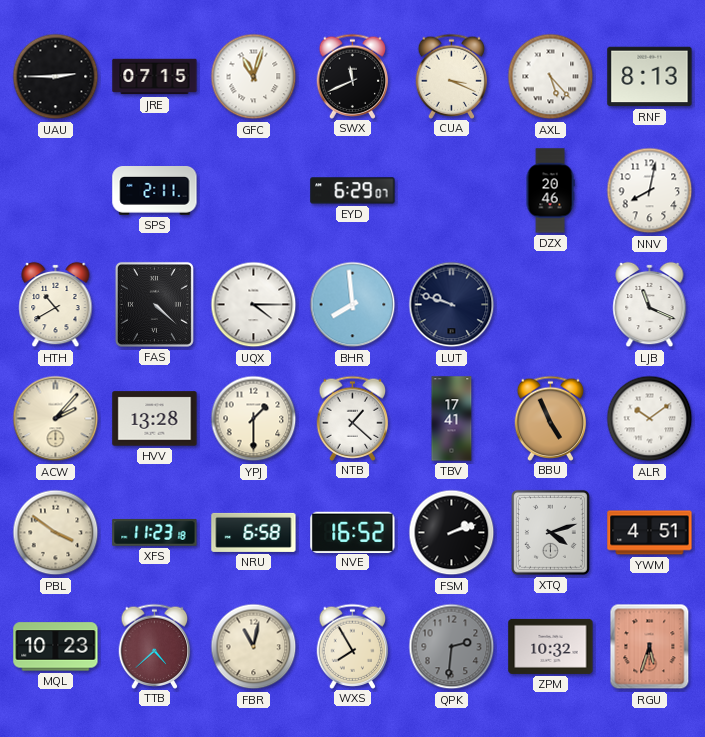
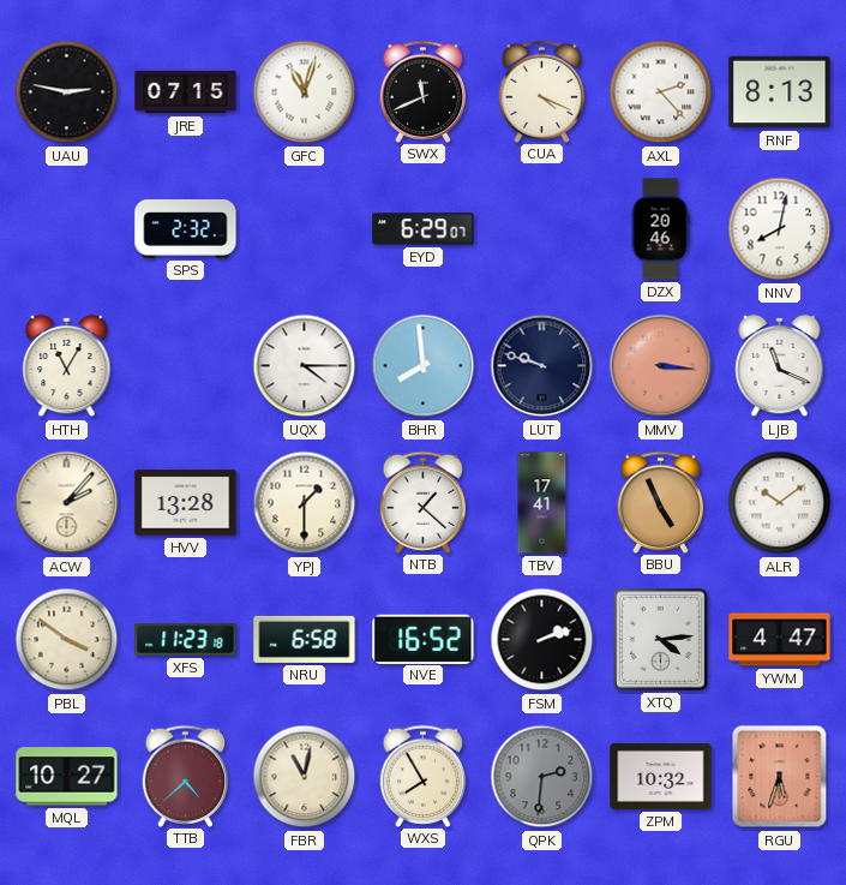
UAU: 2:45 -> 2:47
CUA: 3:19 -> 4:19
AXL: 5:23 -> 2:23
SPS: 2:11 -> 2:32
HTH: 10:40 -> 11:05
FAS: 4:22 -> none
MMV: none -> 3:16
XTQ: 4:12 -> 4:14
YWM: 4:51 -> 4:47
MQL: 10:23 -> 10:27
